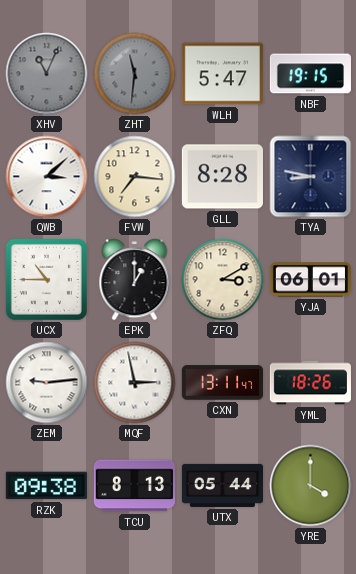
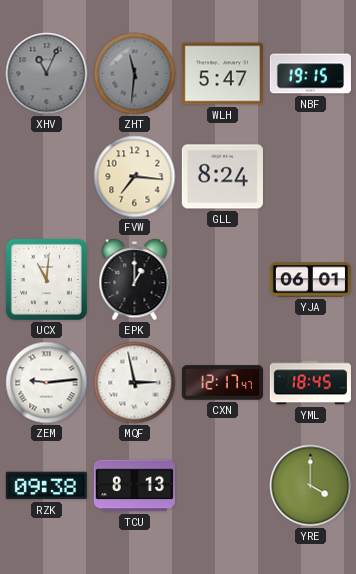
QWB: 3:08 -> none
GLL: 8:28 -> 8:24
TYA: 8:47 -> none
UCX: 10:45 -> 11:01
ZFQ: 3:10 -> none
CXN: 13:11 -> 12:17
YML: 18:26 -> 18:45
UTX: 05:44 -> none
